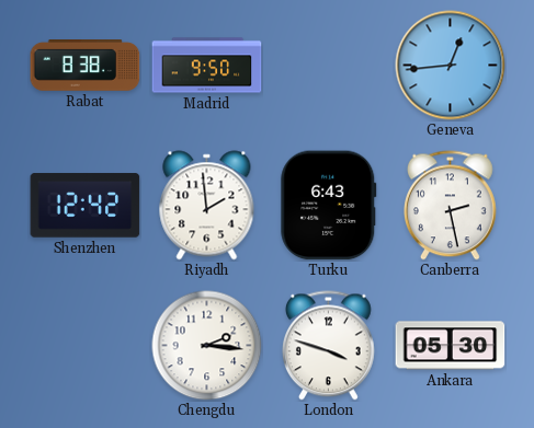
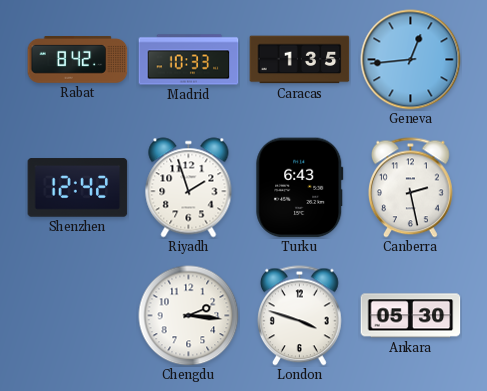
Rabat: 8:38 -> 8:42
Madrid: 9:50 -> 10:33
Caracas: none -> 1:35
Riyadh: 1:59 -> 1:57
